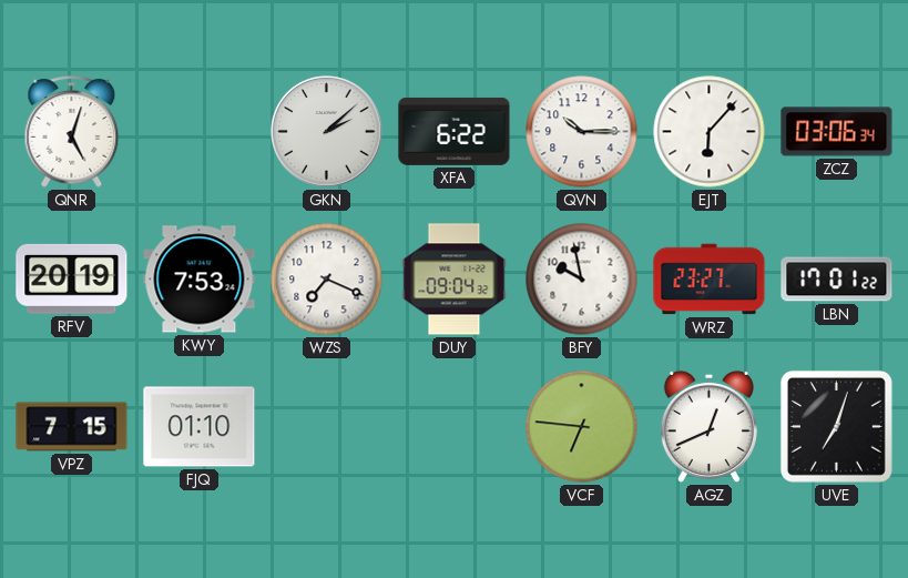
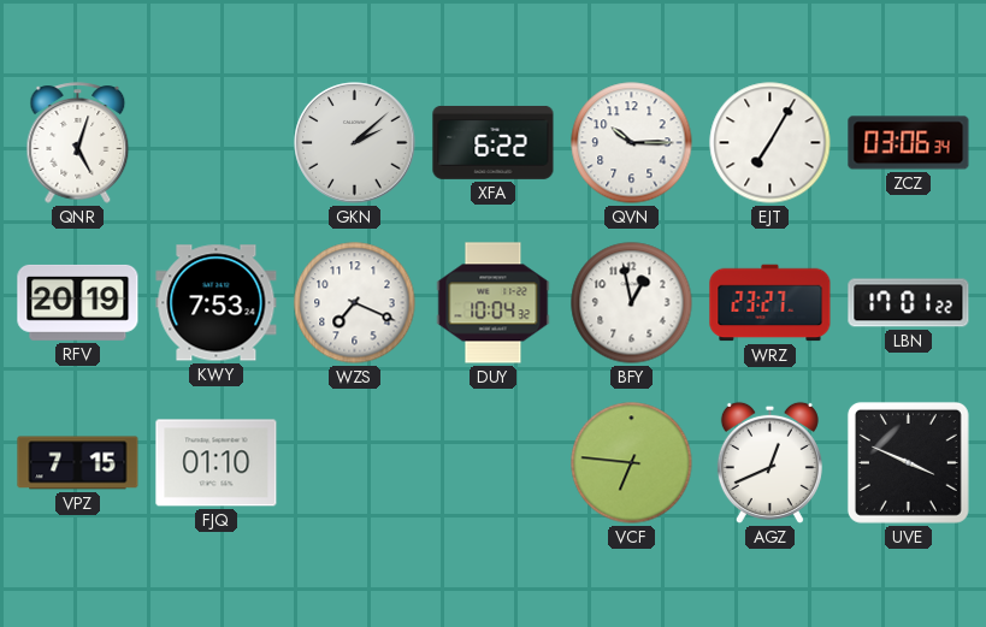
EJT: 6:07 -> 7:05
DUY: 09:04 -> 10:04
BFY: 9:58 -> 12:58
UVE: 7:03 -> 3:49
